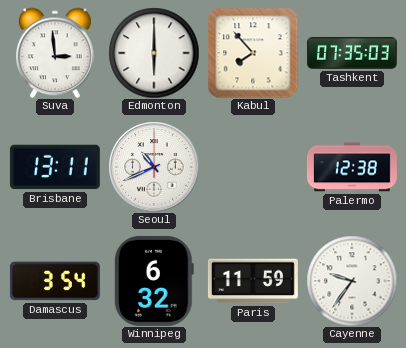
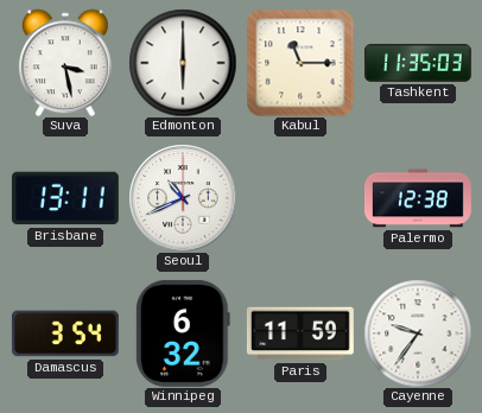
Suva: 2:59 -> 3:28
Kabul: 7:53 -> 11:15
Tashkent: 07:35 -> 11:35
